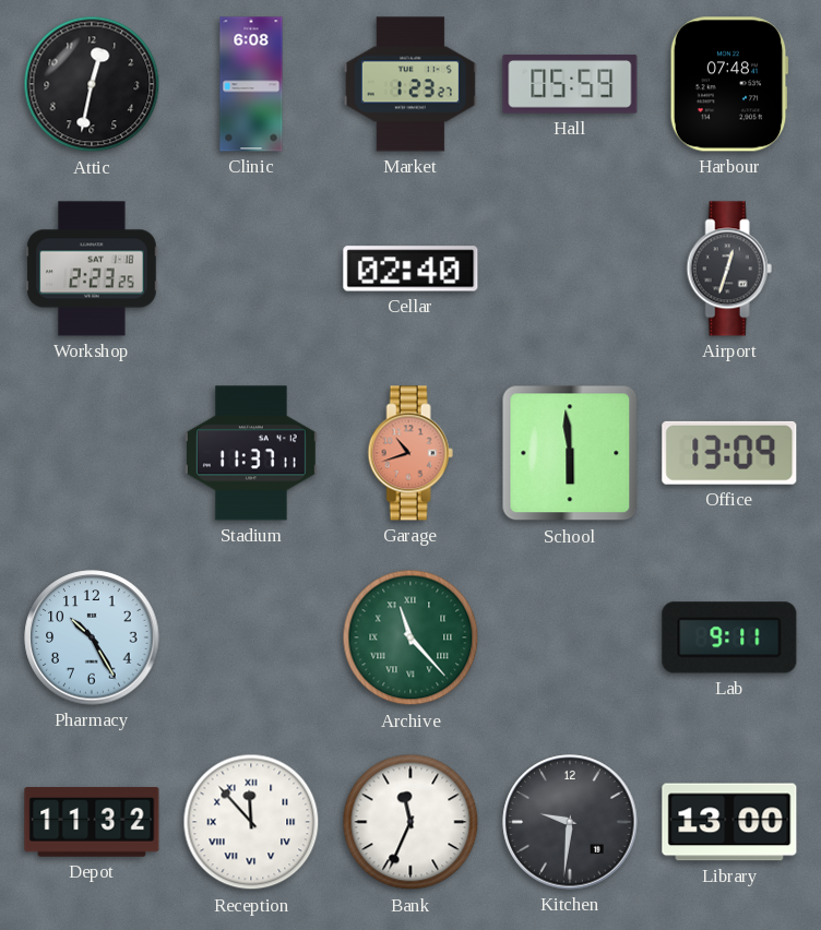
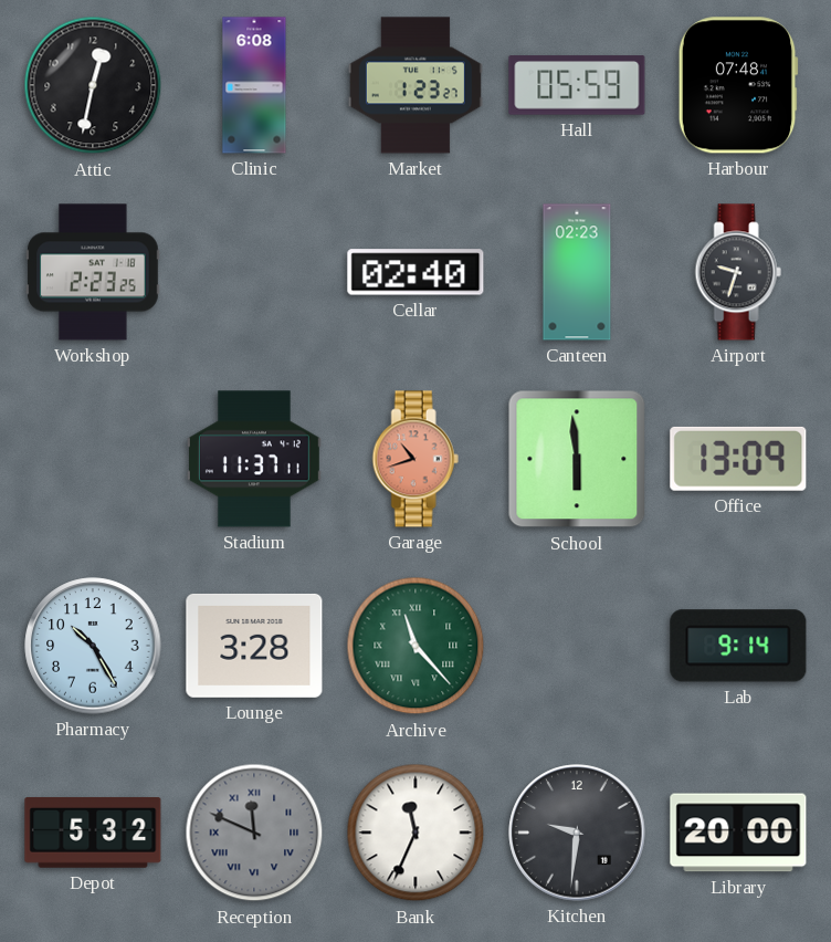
Canteen: none -> 02:23
Airport: 12:33 -> 9:33
Lounge: none -> 3:28
Lab: 9:11 -> 9:14
Depot: 11:32 -> 5:32
Reception: 11:53 -> 11:49
Reception dial: white -> grey
Library: 13:00 -> 20:00
